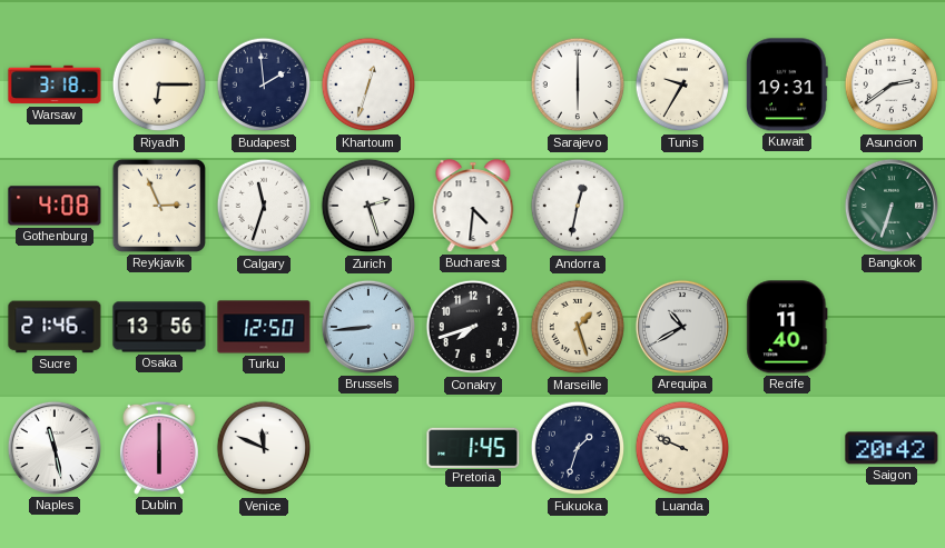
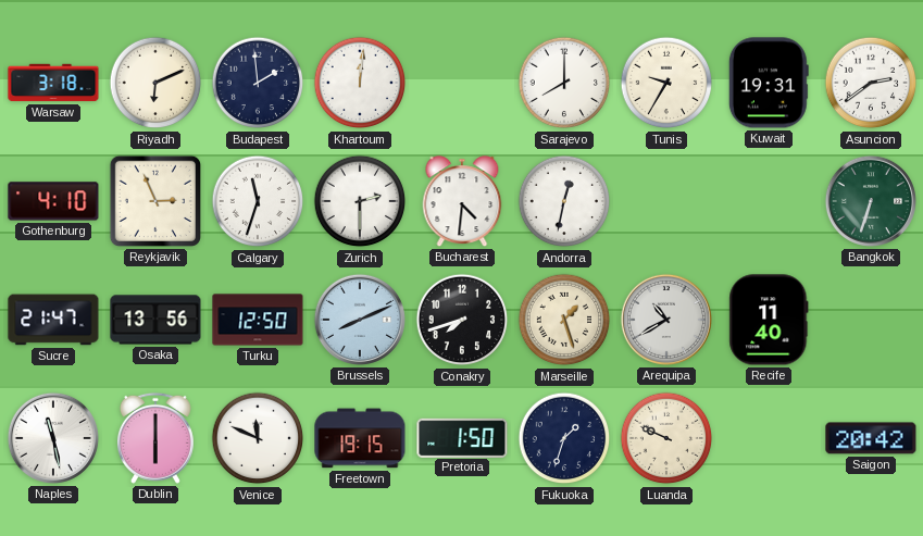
Riyadh: 6:15 -> 6:11
Khartoum: 12:33 -> 12:01
Sarajevo: 6:00 -> 8:00
Gothenburg: 4:08 -> 4:10
Zurich: 2:27 -> 2:30
Sucre: 21:46 -> 21:47
Brussels: 8:44 -> 8:11
Freetown: none -> 19:15
Pretoria: 1:45 -> 1:50
